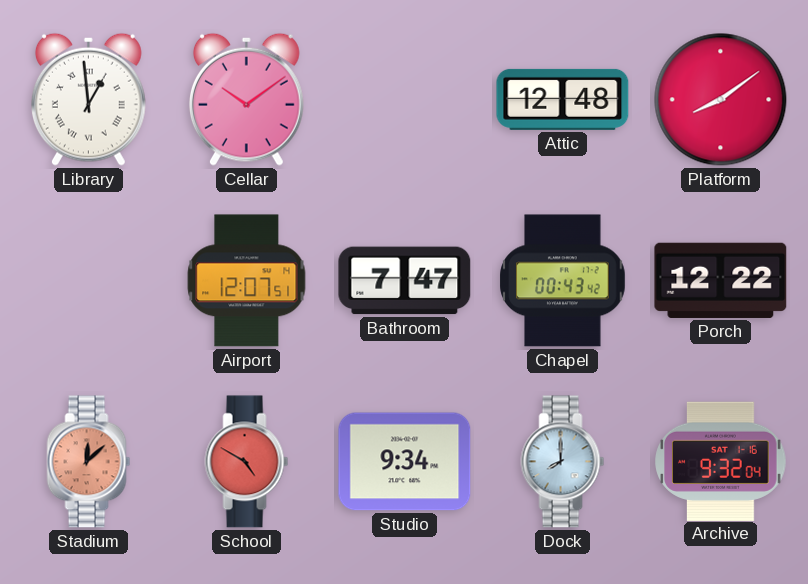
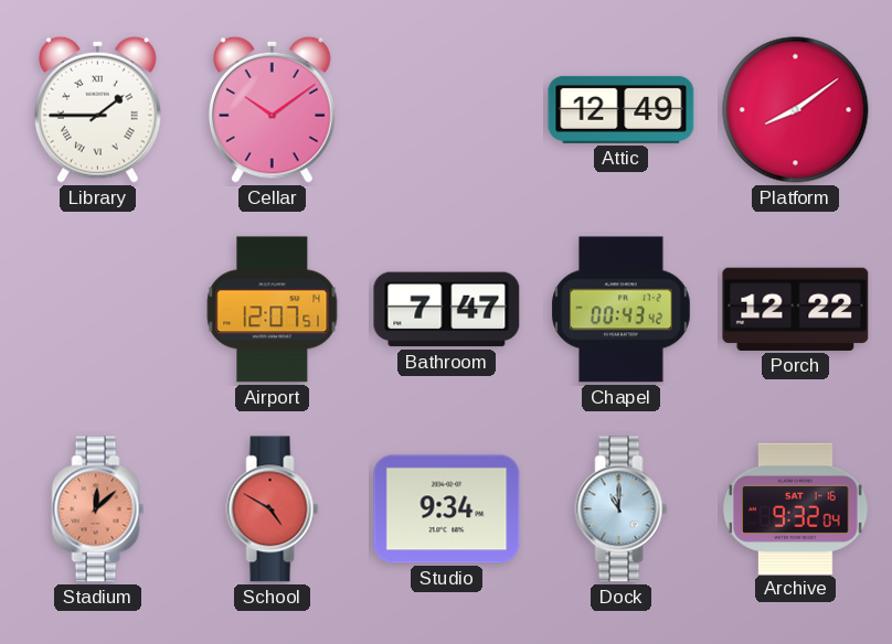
Library: 12:59 -> 1:45
Attic: 12:48 -> 12:49
Dock: 8:00 -> 11:00
